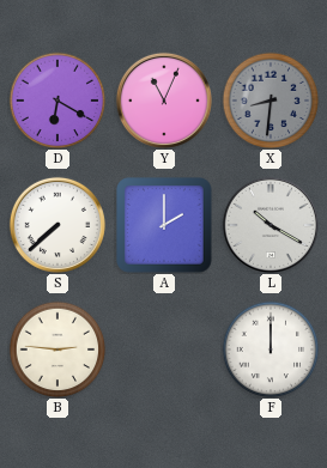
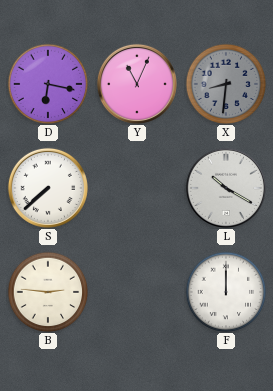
D: 6:20 -> 6:17
A: 2:00 -> none
